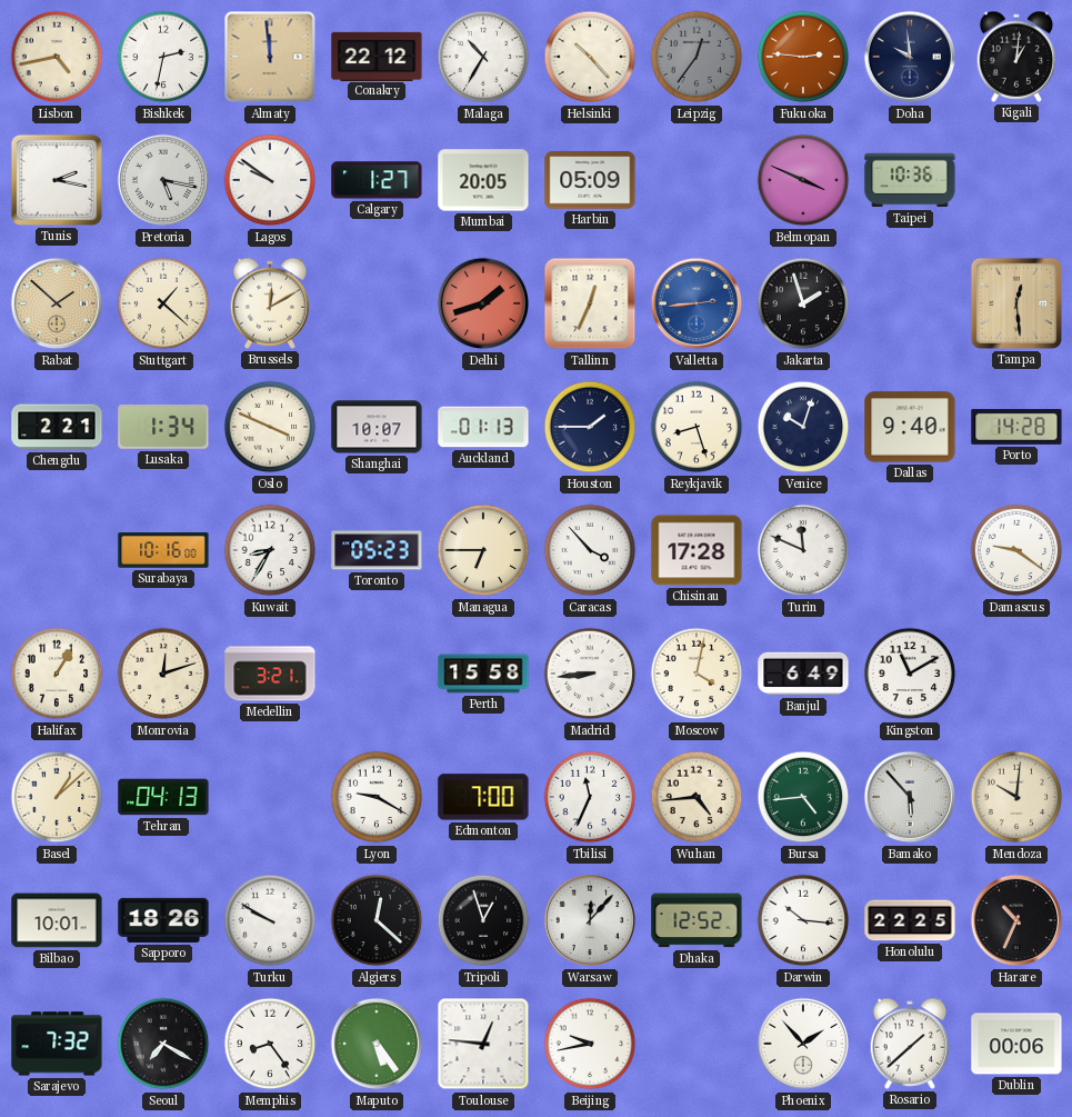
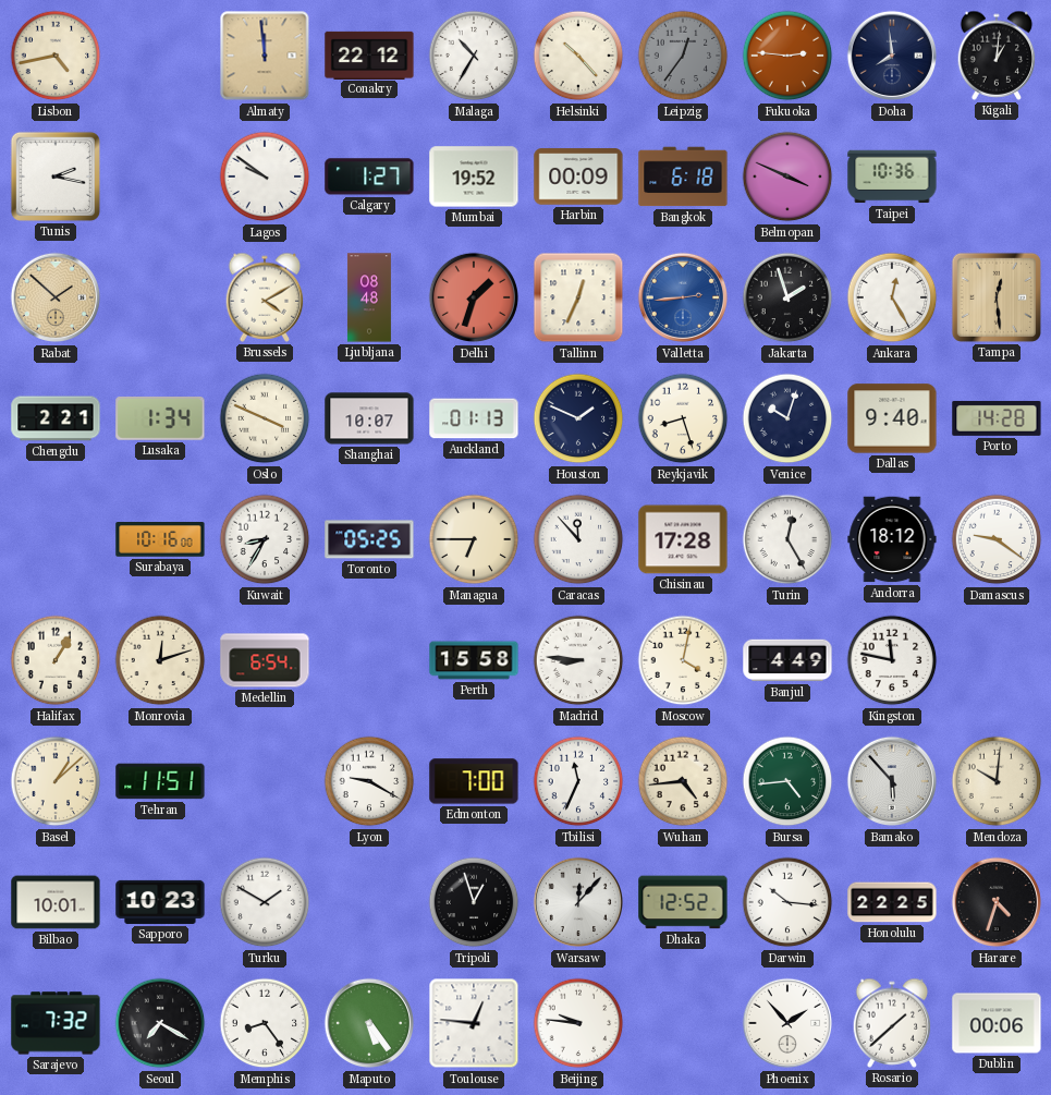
Bishkek: 2:32 -> none
Doha: 9:59 -> 7:59
Pretoria: 5:17 -> none
Mumbai: 20:05 -> 19:52
Harbin: 05:09 -> 00:09
Bangkok: none -> 6:18
Stuttgart: 1:22 -> none
Brussels: 12:10 -> 4:10
Ljubljana: none -> 08:48
Delhi: 1:42 -> 1:33
Ankara: none -> 12:25
Houston: 1:45 -> 1:49
Toronto: 05:23 -> 05:25
Caracas: 3:53 -> 11:53
Turin: 11:49 -> 12:25
Andorra: none -> 18:12
Medellin: 3:21 -> 6:54
Madrid: 8:44 -> 8:46
Banjul: 6:49 -> 4:49
Kingston: 11:10 -> 11:47
Tehran: 04:13 -> 11:51
Sapporo: 18:26 -> 10:23
Turku: 9:50 -> 1:50
Algiers: 12:22 -> none
Harare: 10:34 -> 4:33
Beijing: 9:43 -> 9:46
